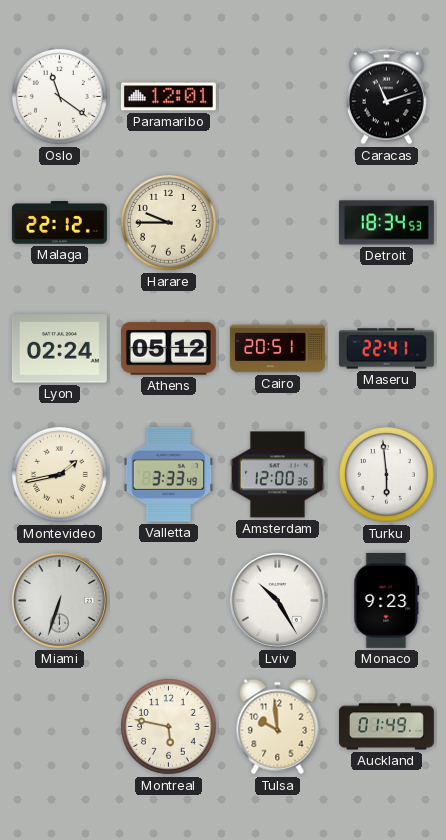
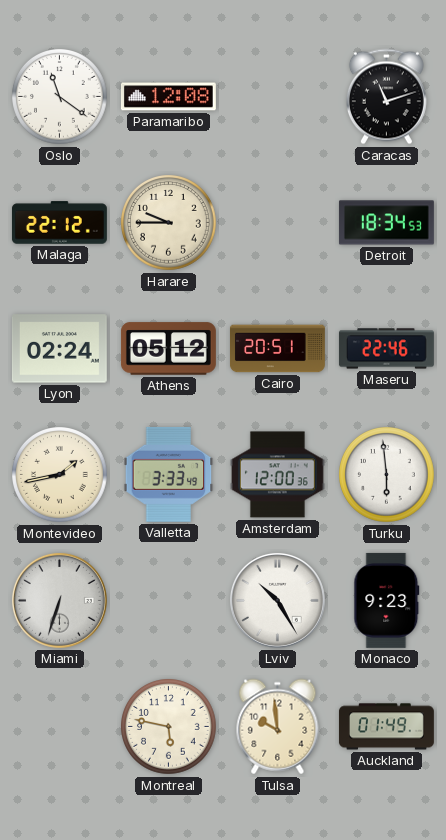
Paramaribo: 12:01 -> 12:08
Maseru: 22:41 -> 22:46
